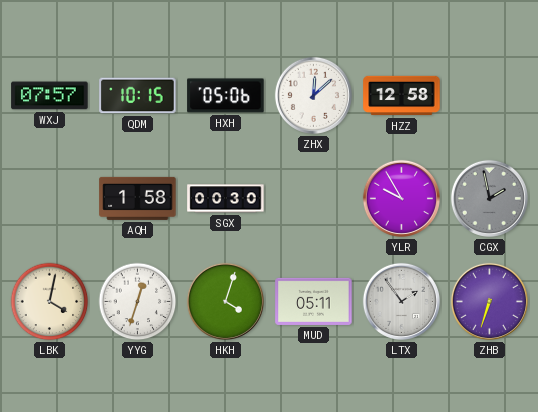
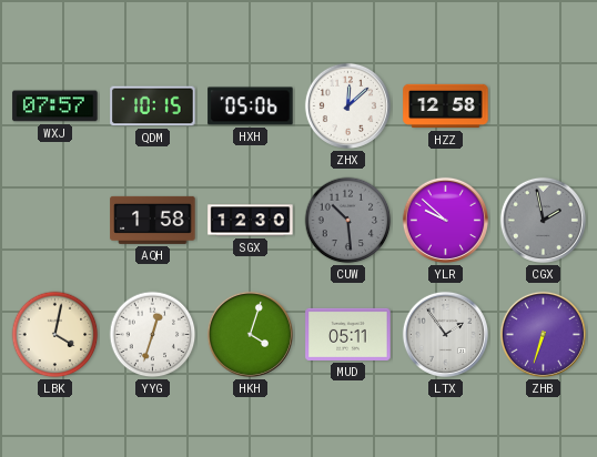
SGX: 00:30 -> 12:30
CUW: none -> 10:29
YLR: 9:55 -> 9:52
